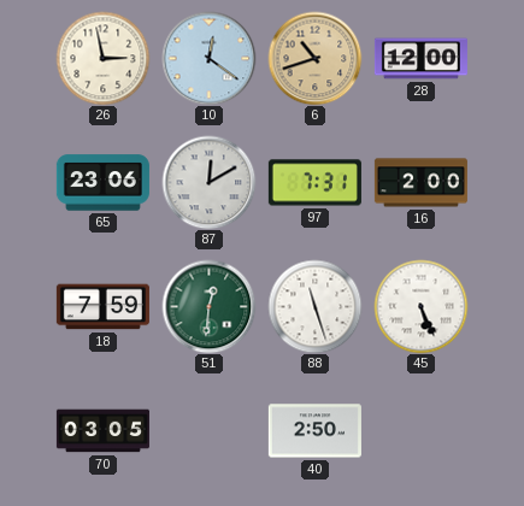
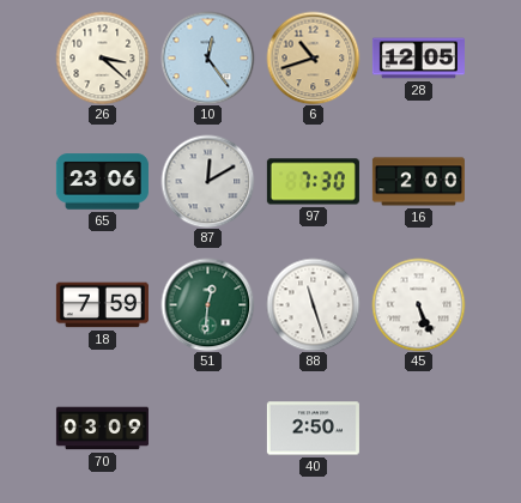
26: 2:58 -> 3:22
10: 12:21 -> 12:24
28: 12:00 -> 12:05
97: 7:31 -> 7:30
70: 03:05 -> 03:09
